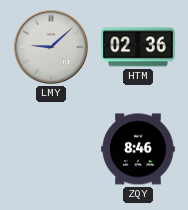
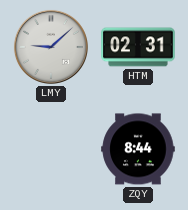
HTM: 02:36 -> 02:31
ZQY: 8:46 -> 8:44
